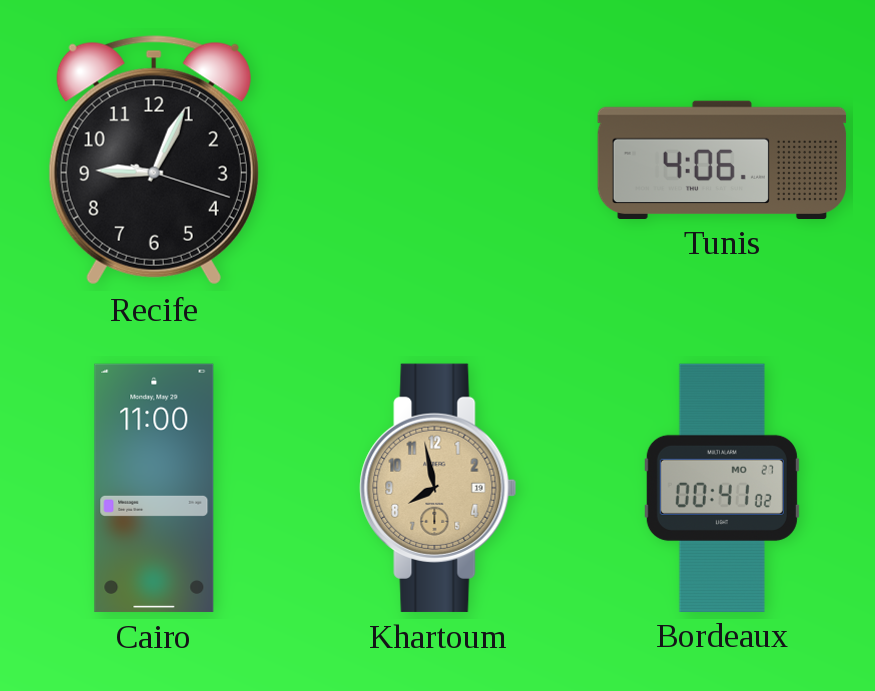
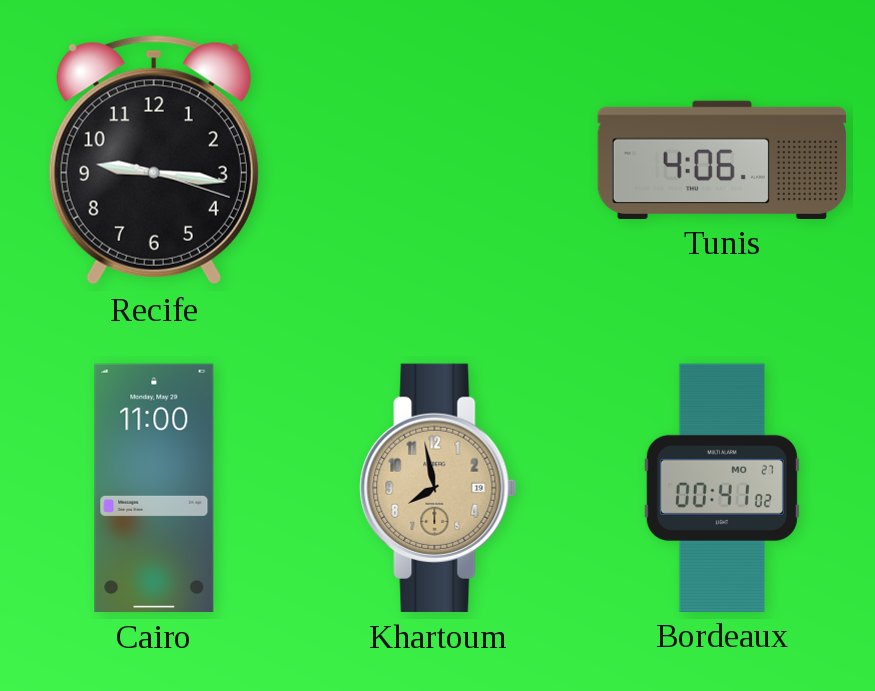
Recife: 9:04 -> 9:16
